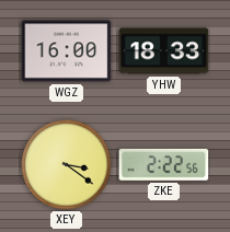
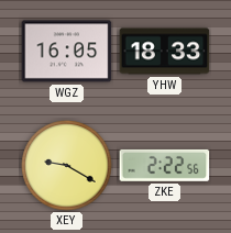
WGZ: 16:00 -> 16:05
XEY: 3:21 -> 9:20
